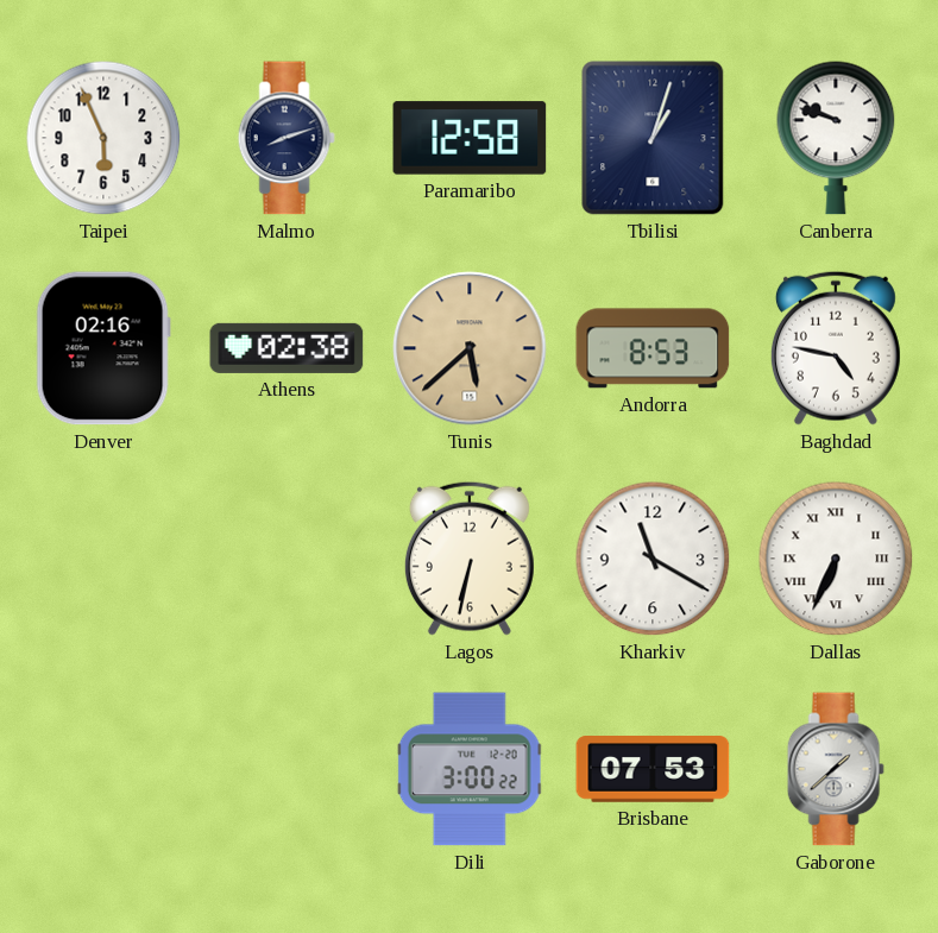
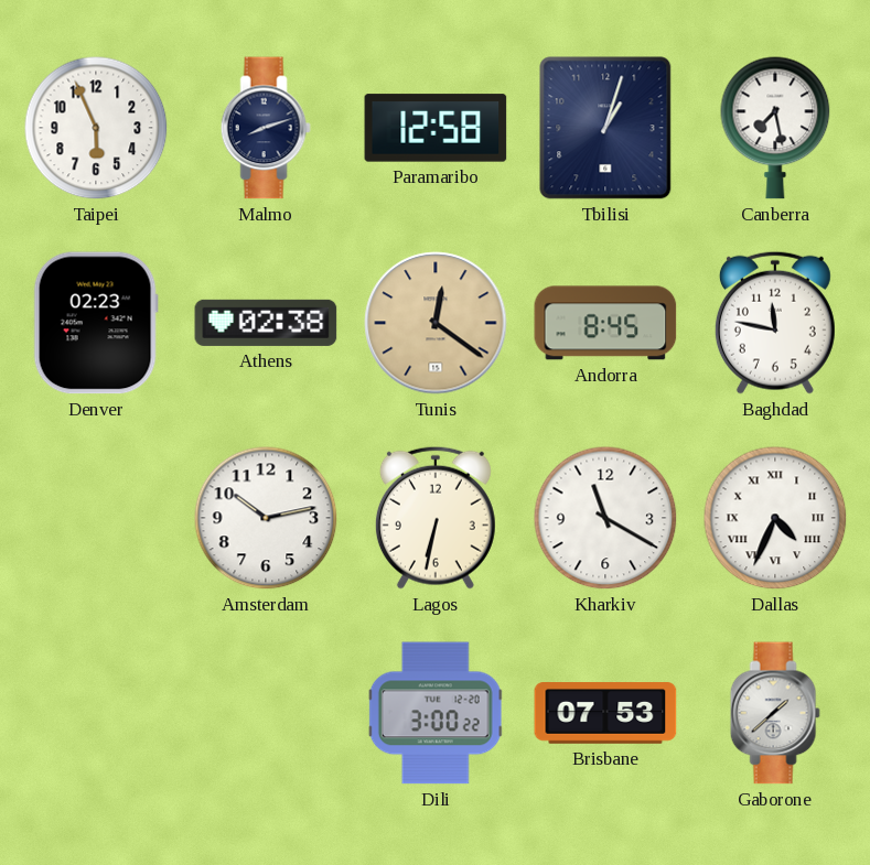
Canberra: 9:48 -> 7:28
Denver: 02:16 -> 02:23
Tunis: 5:38 -> 12:21
Andorra: 8:53 -> 8:45
Baghdad: 4:47 -> 11:47
Amsterdam: none -> 10:13
Dallas: 6:34 -> 4:34
